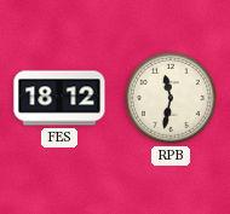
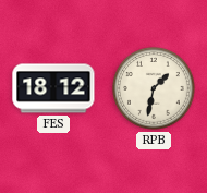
RPB: 11:32 -> 1:32
